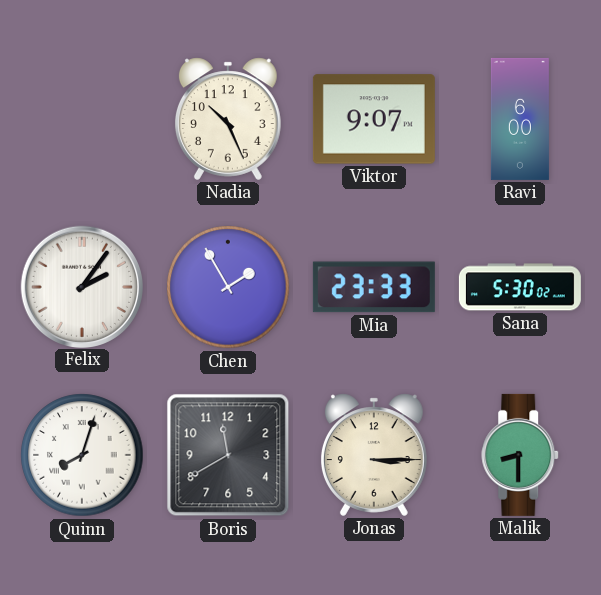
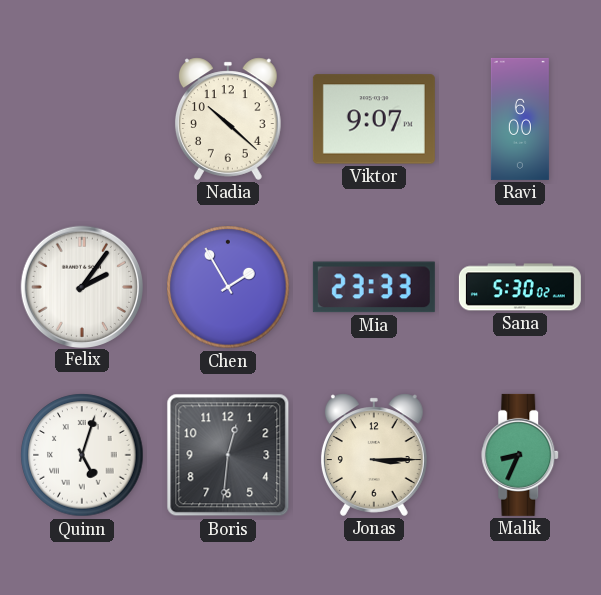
Nadia: 10:26 -> 10:22
Quinn: 8:03 -> 5:03
Boris: 11:40 -> 12:31
Malik: 8:30 -> 8:34
